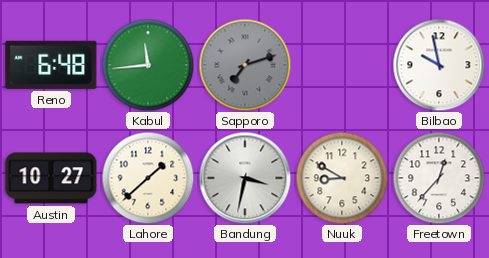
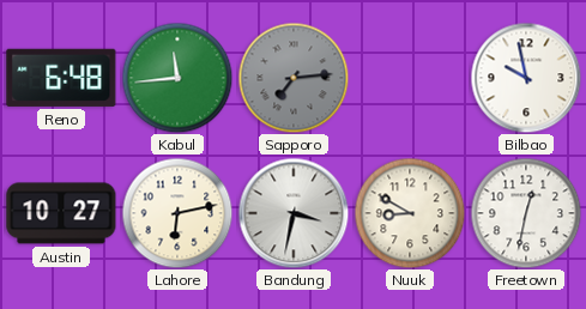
Sapporo: 7:12 -> 7:14
Lahore: 1:38 -> 6:13
Freetown: 12:37 -> 12:32
